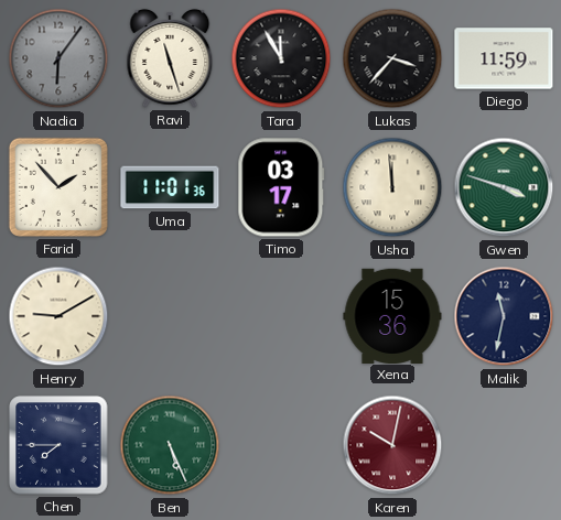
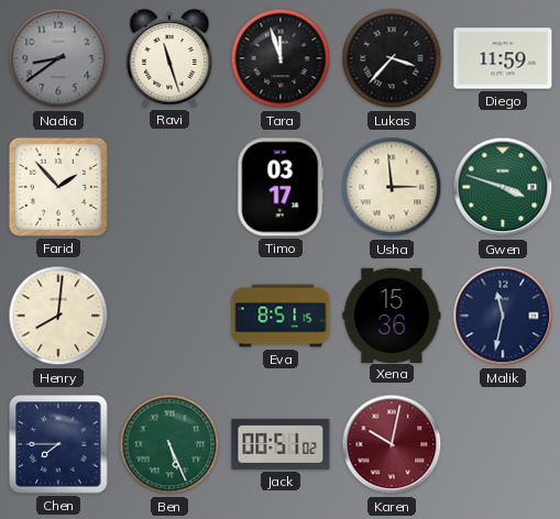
Nadia: 6:06 -> 8:39
Tara: 11:55 -> 11:57
Uma: 11:01 -> none
Usha: 11:59 -> 2:59
Henry: 9:10 -> 8:01
Eva: none -> 8:51
Jack: none -> 00:51
